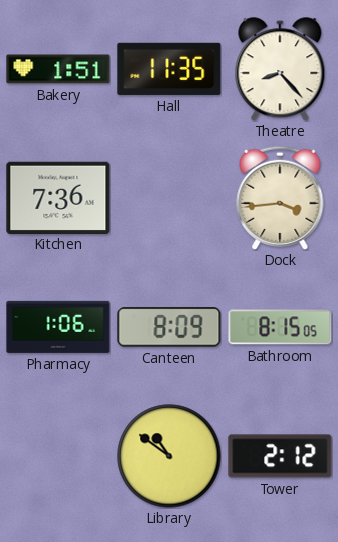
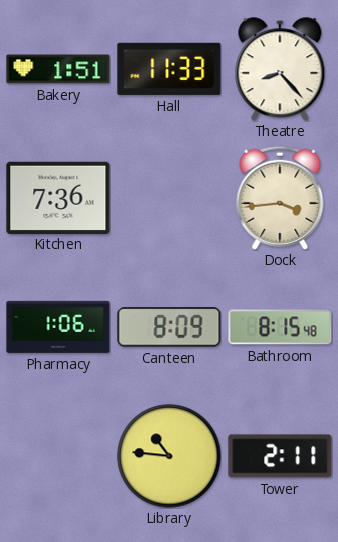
Hall: 11:35 -> 11:33
Bathroom: 8:15:05 -> 8:15:48
Library: 10:51 -> 10:46
Tower: 2:12 -> 2:11
